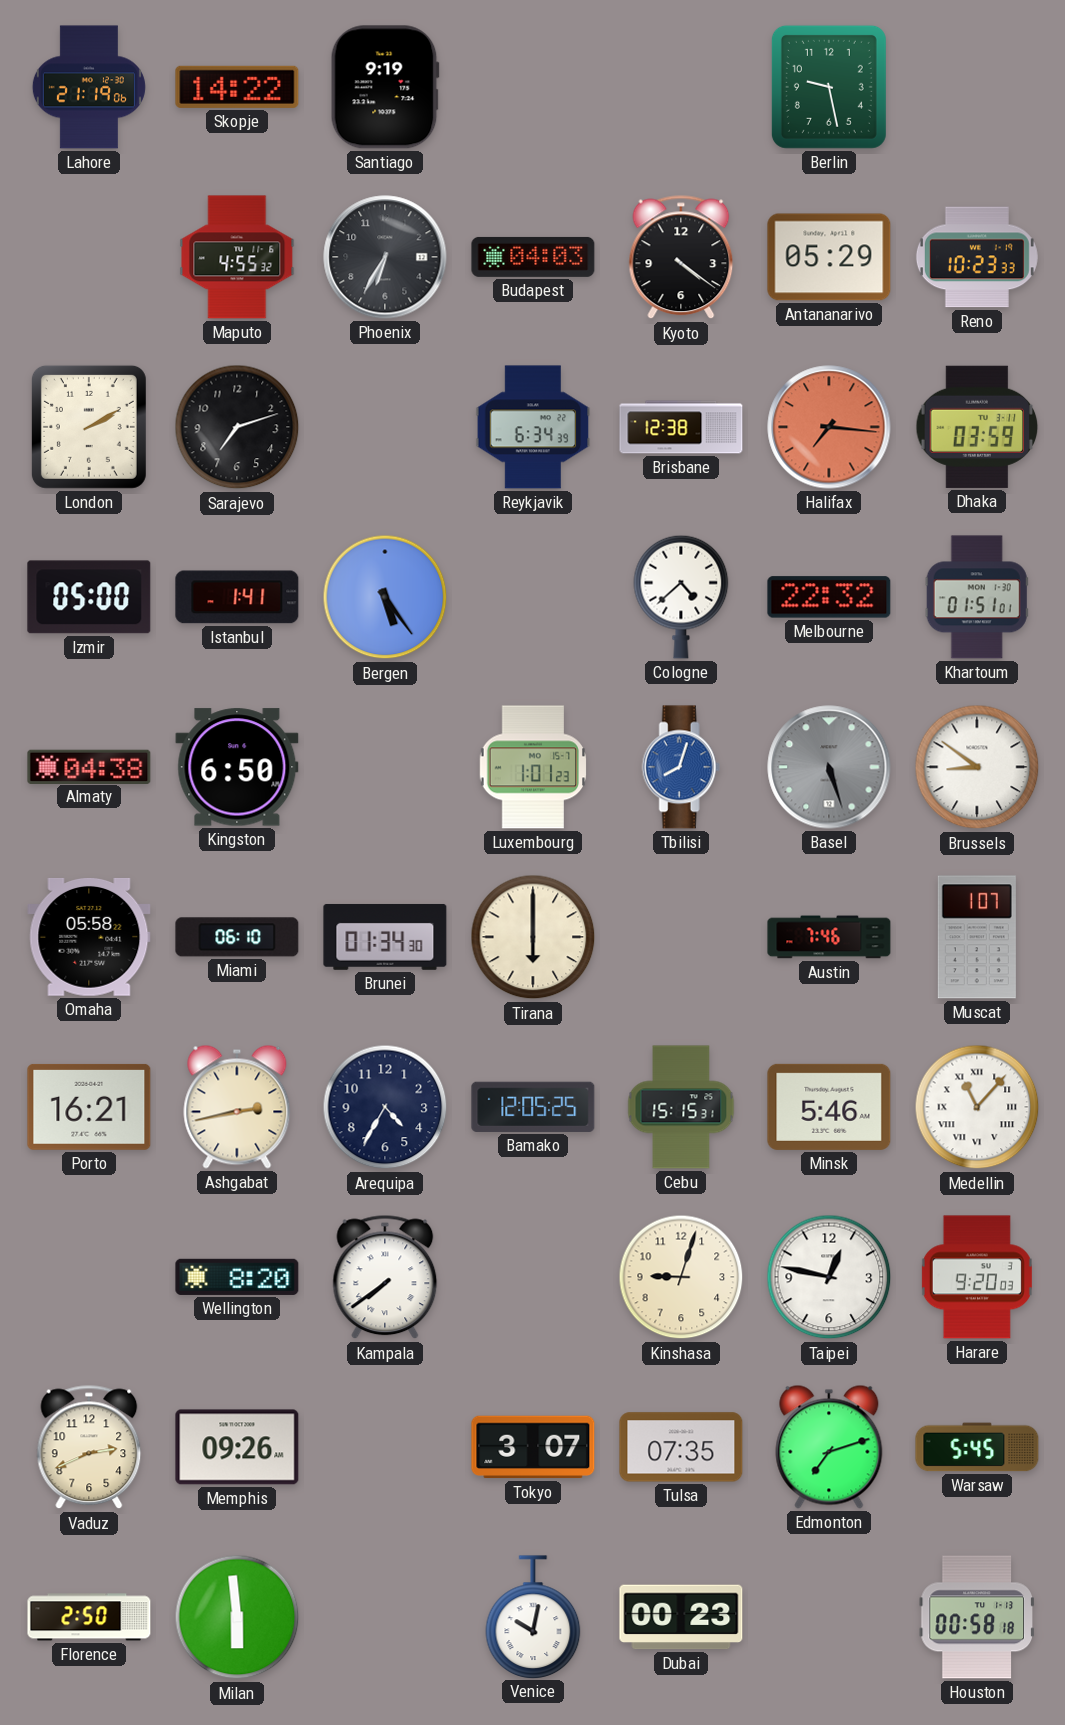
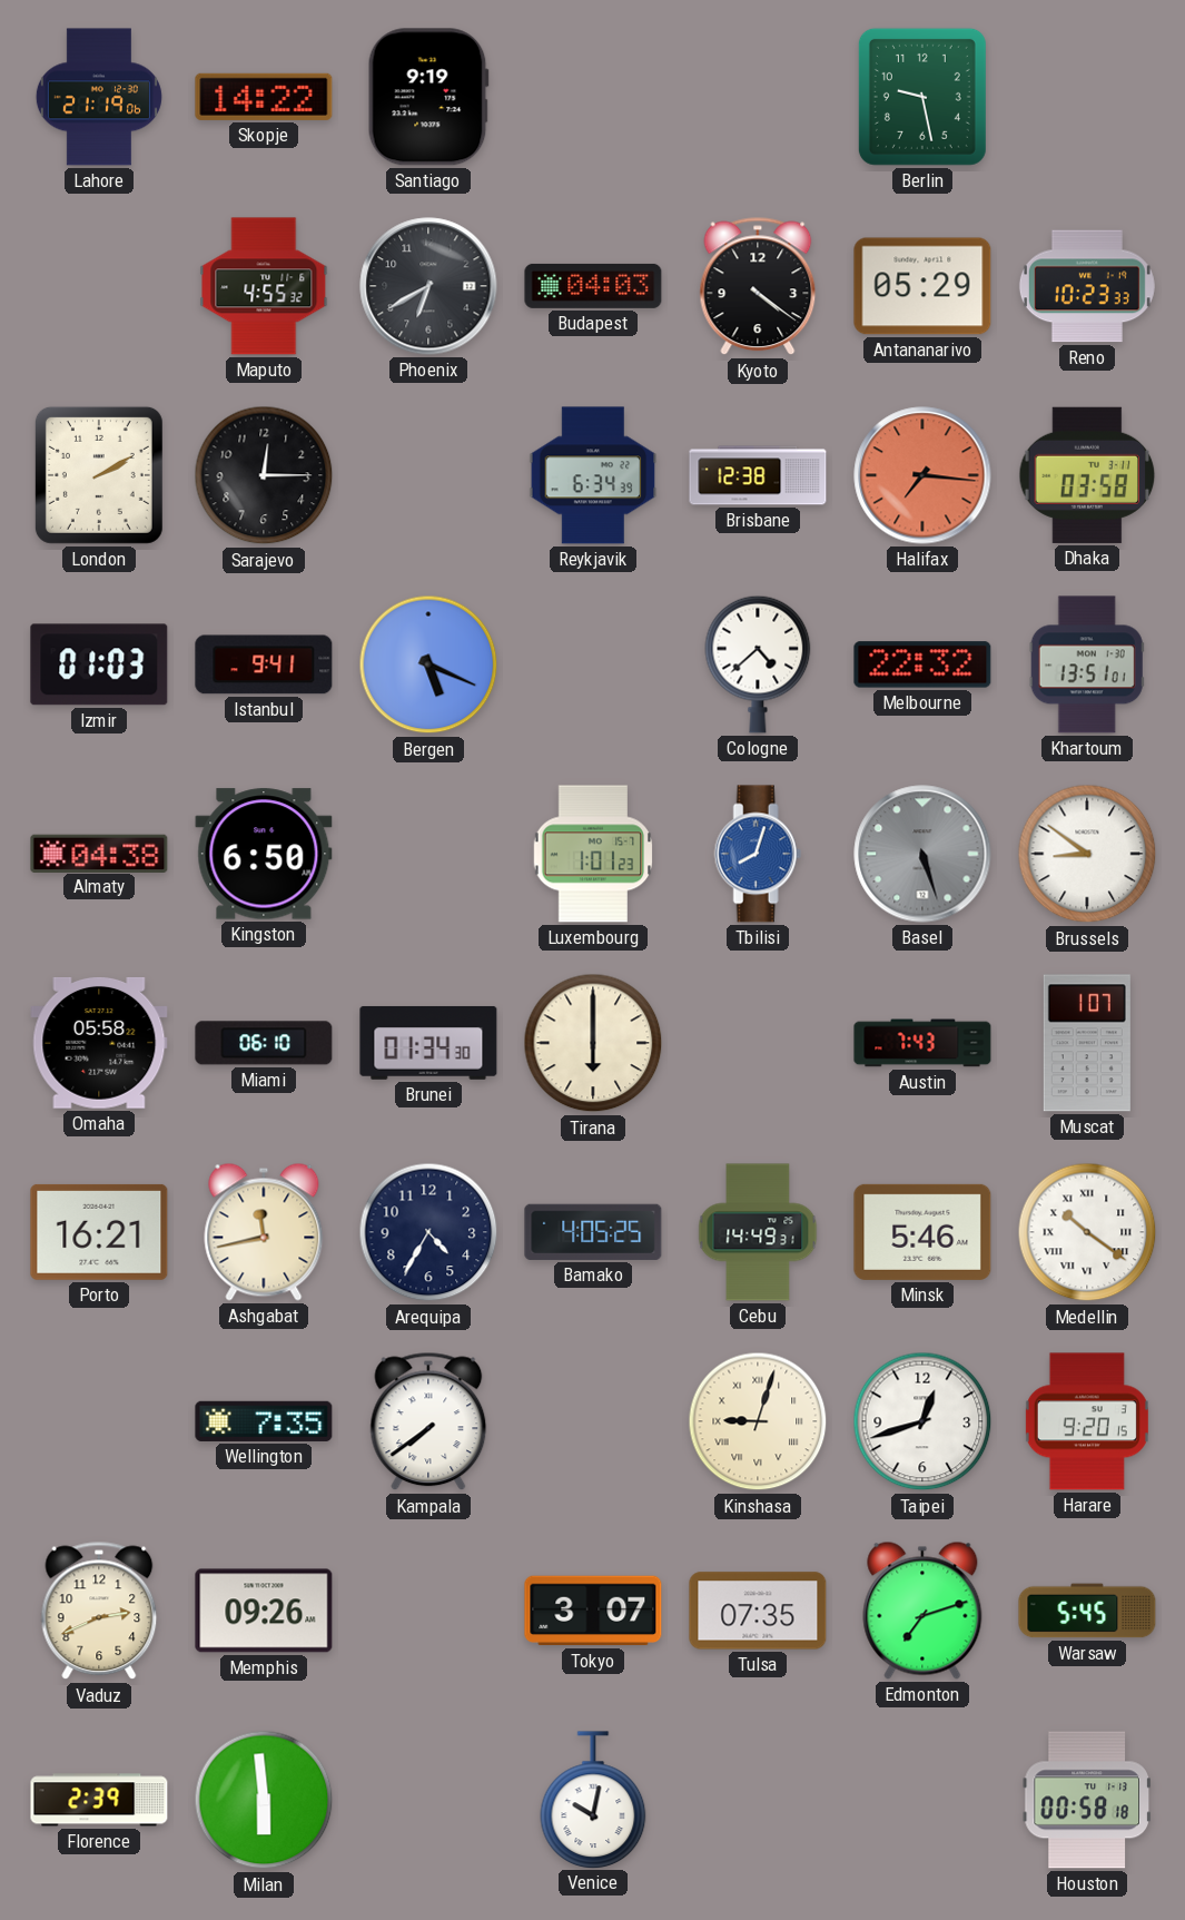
Phoenix: 6:35 -> 6:40
Sarajevo: 7:12 -> 12:15
Dhaka: 03:59 -> 03:58
Izmir: 05:00 -> 01:03
Istanbul: 1:41 -> 9:41
Bergen: 5:24 -> 5:19
Khartoum: 01:51 -> 13:51
Austin: 7:46 -> 7:43
Ashgabat: 2:43 -> 11:43
Bamako: 12:05 -> 4:05
Cebu: 15:15 -> 14:49
Medellin: 11:07 -> 10:21
Wellington: 8:20 -> 7:35
Kinshasa numerals: Arabic -> Roman
Taipei: 12:47 -> 12:42
Harare: 9:20:03 -> 9:20:15
Florence: 2:50 -> 2:39
Dubai: 00:23 -> none
